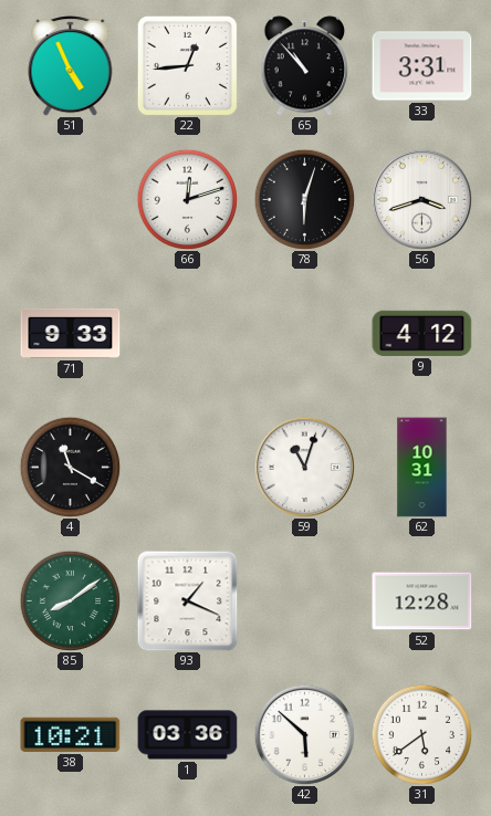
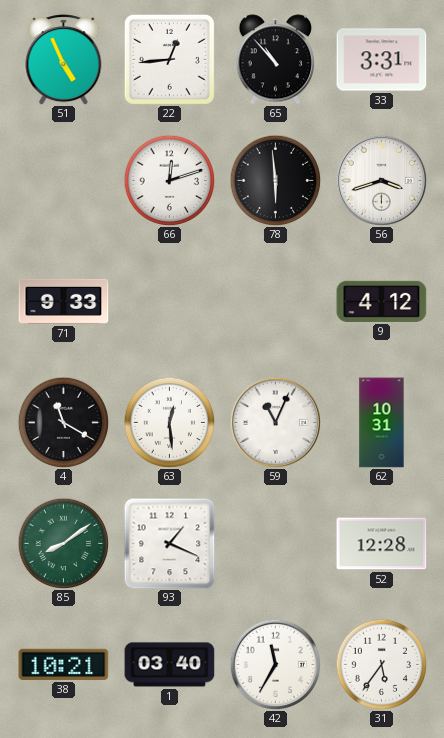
78: 6:03 -> 5:59
63: none -> 12:29
59: 11:03 -> 11:04
1: 03:36 -> 03:40
42: 5:52 -> 11:35
31: 5:39 -> 5:36
